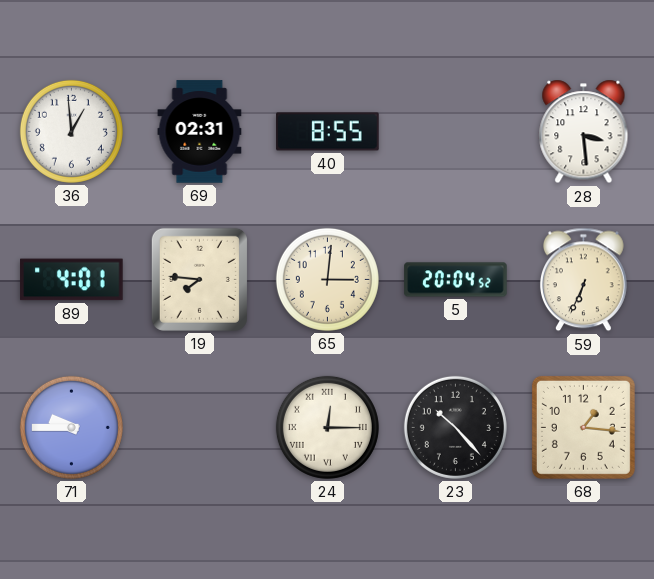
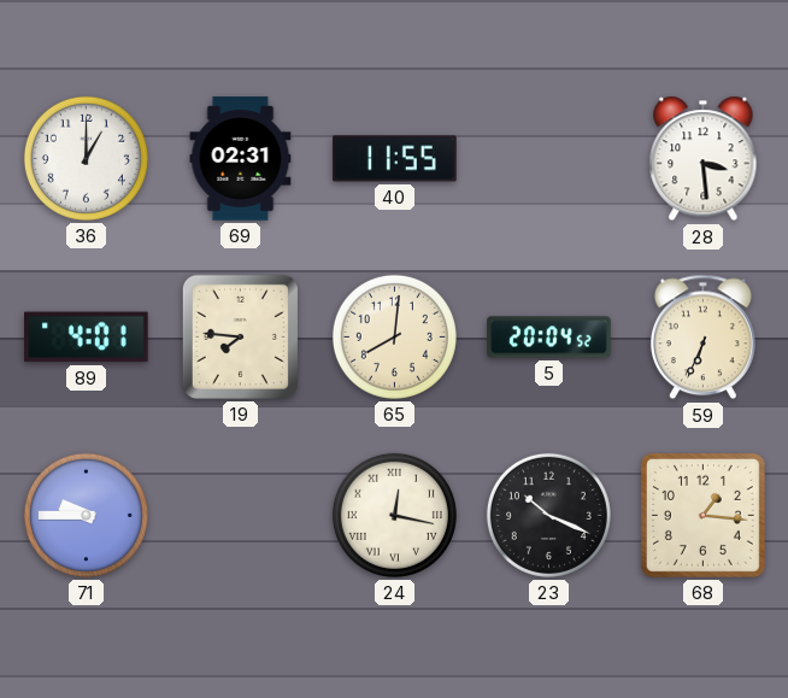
36: 12:59 -> 1:00
40: 8:55 -> 11:55
65: 3:01 -> 8:01
24: 12:15 -> 12:17
23: 10:23 -> 10:19
